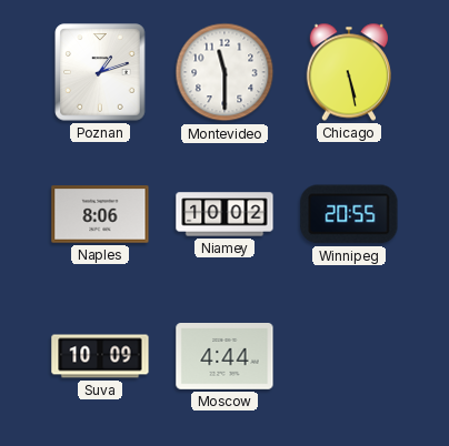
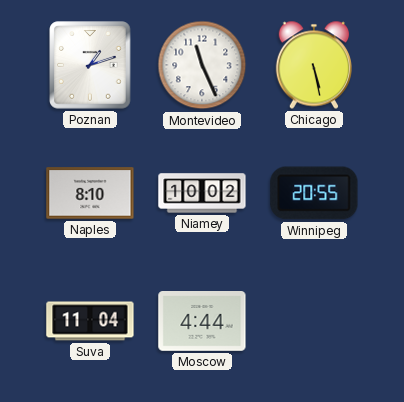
Montevideo: 11:30 -> 11:26
Naples: 8:06 -> 8:10
Suva: 10:09 -> 11:04
